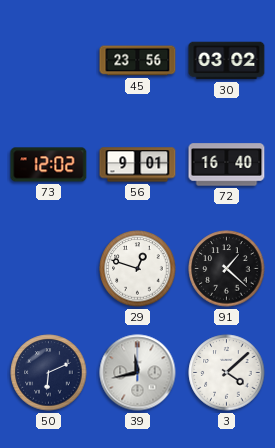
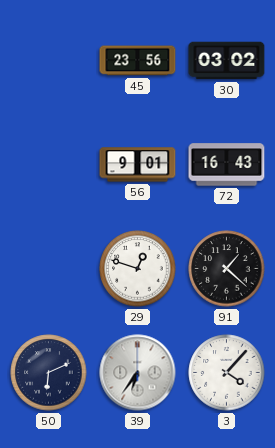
73: 12:02 -> none
72: 16:40 -> 16:43
39: 11:43 -> 6:36
3: 4:08 -> 4:07
